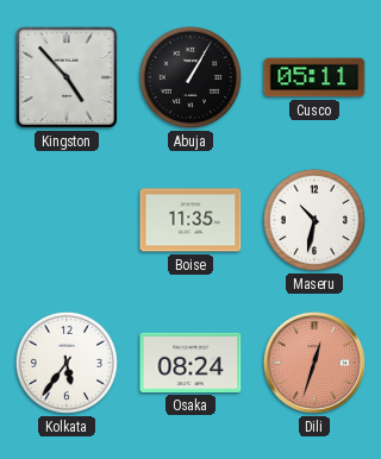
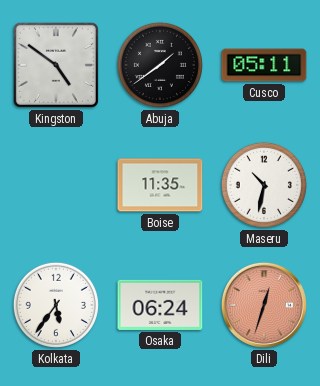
Kingston: 4:53 -> 4:51
Abuja: 1:05 -> 1:39
Osaka: 08:24 -> 06:24
